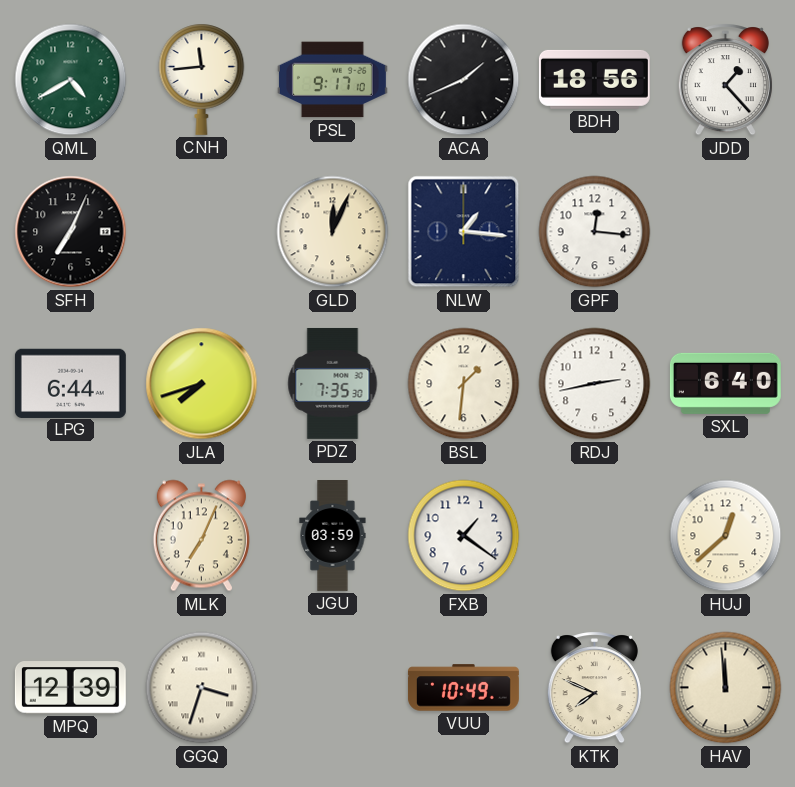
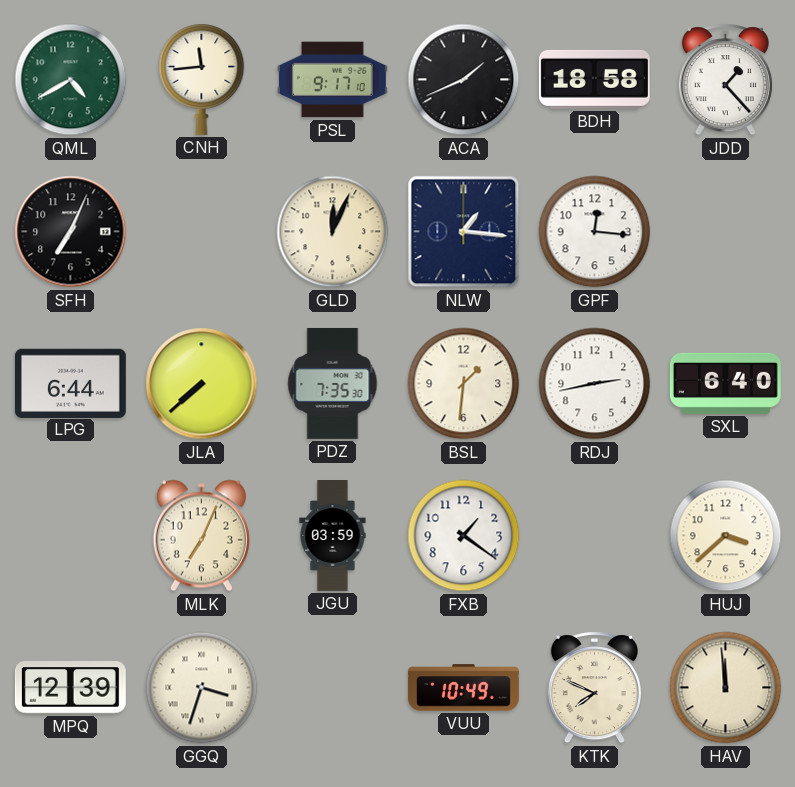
BDH: 18:56 -> 18:58
JLA: 7:42 -> 7:38
HUJ: 12:38 -> 3:38
